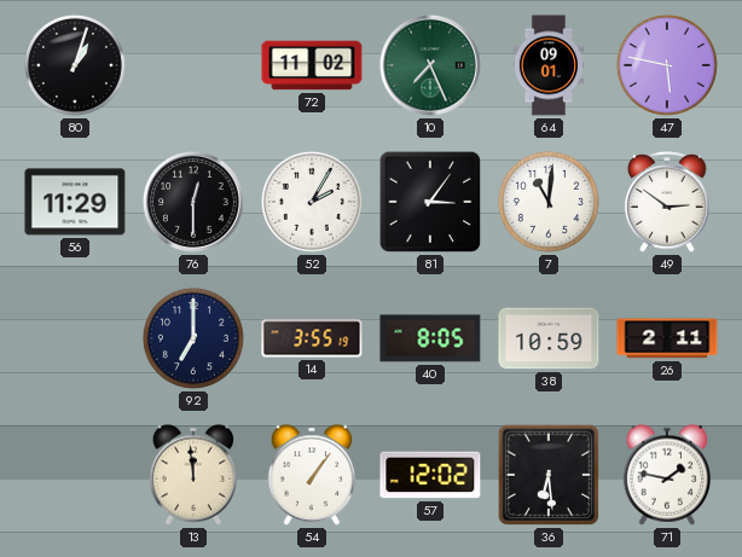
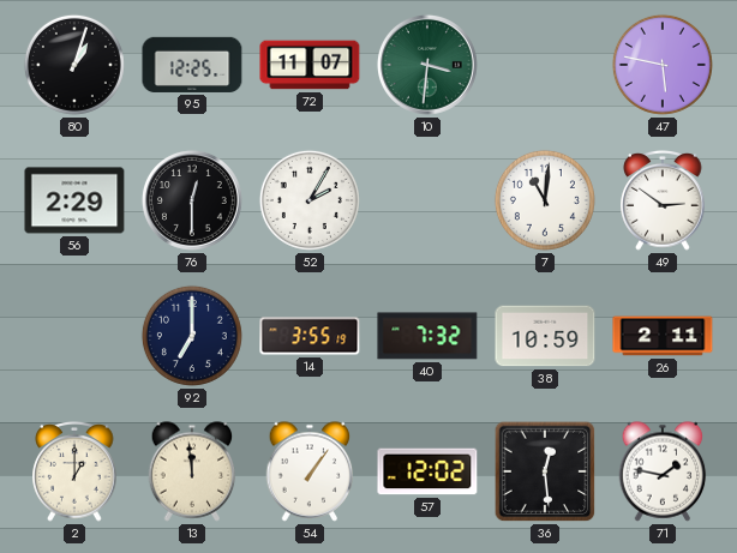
95: none -> 12:25
72: 11:02 -> 11:07
10: 7:26 -> 3:31
64: 09:01 -> none
56: 11:29 -> 2:29
81: 3:06 -> none
40: 8:05 -> 7:32
2: none -> 1:00
36: 6:29 -> 12:29
